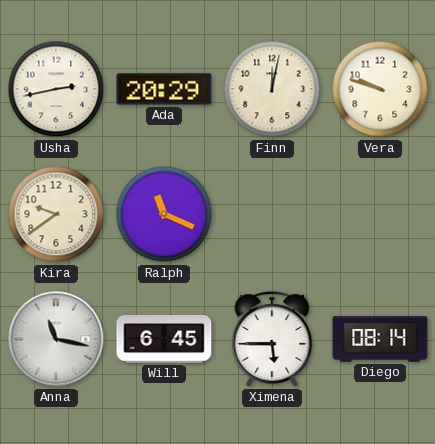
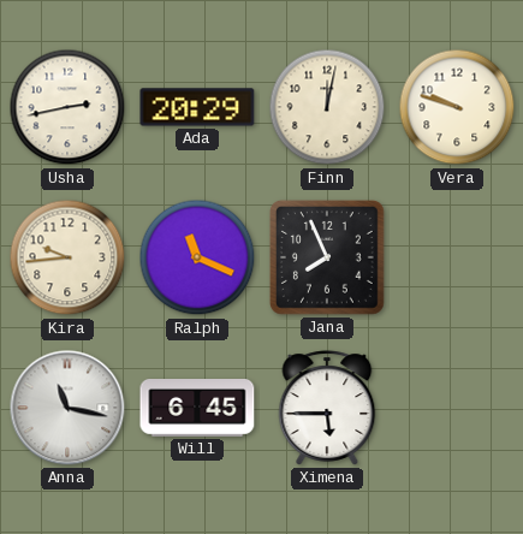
Kira: 9:39 -> 9:44
Jana: none -> 7:56
Diego: 08:14 -> none
